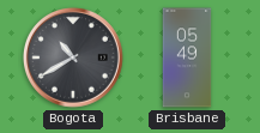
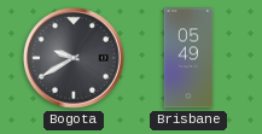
Bogota: 10:40 -> 9:40
